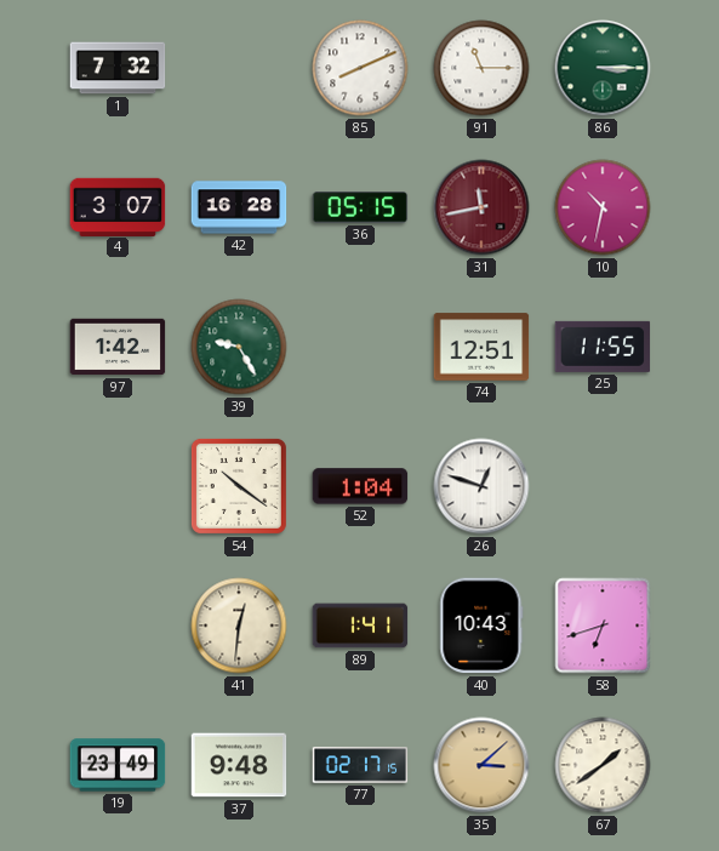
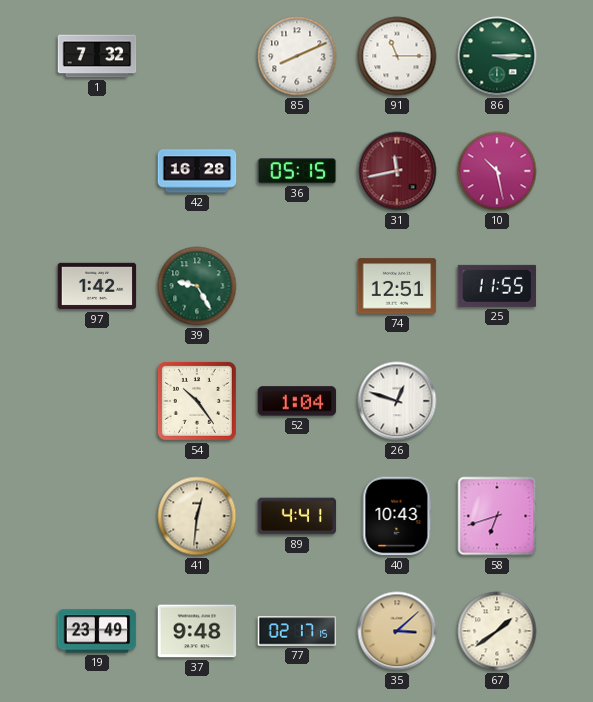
4: 3:07 -> none
10: 10:32 -> 10:28
54: 10:21 -> 10:24
89: 1:41 -> 4:41
